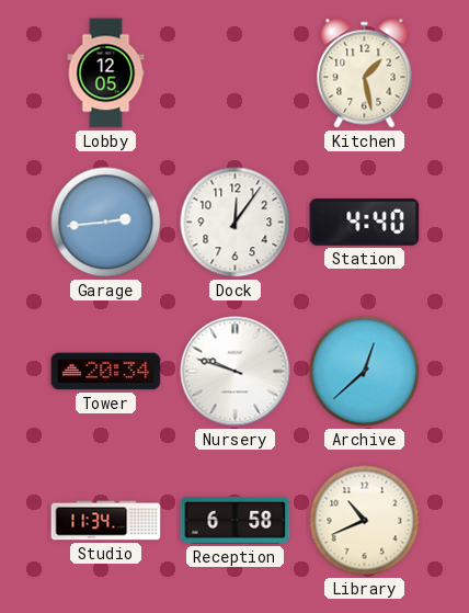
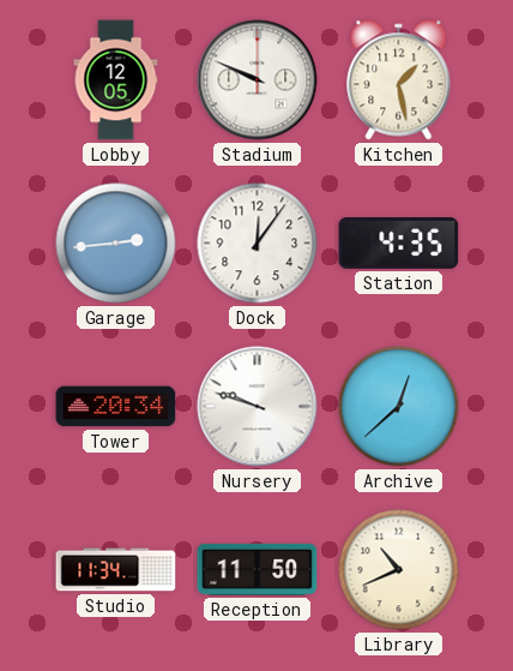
Stadium: none -> 9:49
Station: 4:40 -> 4:35
Reception: 6:58 -> 11:50
